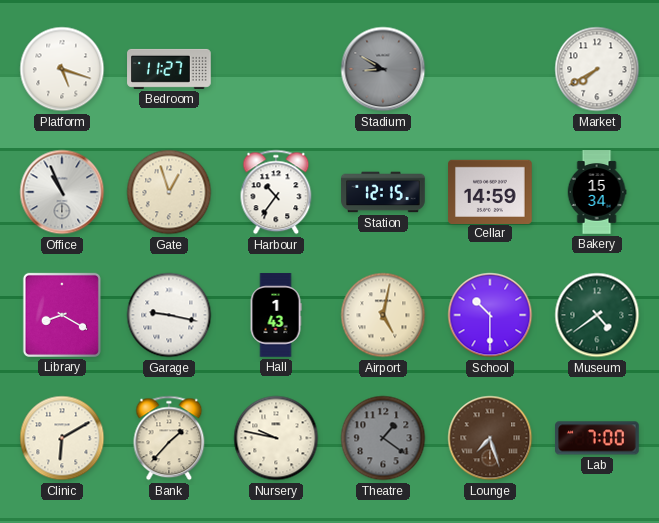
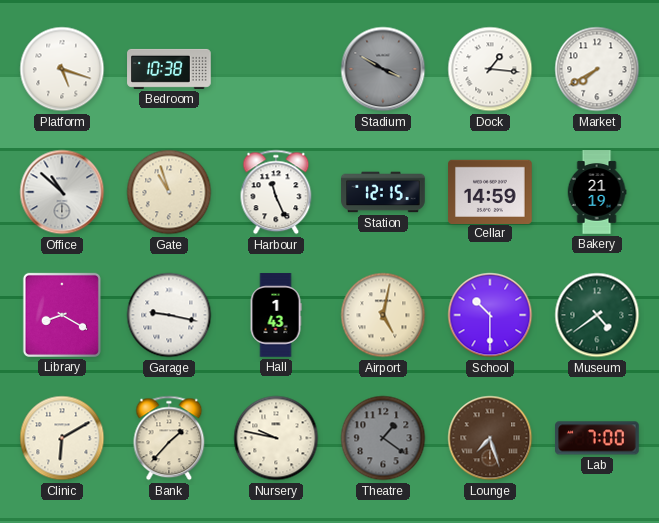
Bedroom: 11:27 -> 10:38
Stadium: 8:50 -> 3:50
Dock: none -> 1:16
Office: 10:56 -> 10:52
Gate: 12:57 -> 10:57
Harbour: 10:36 -> 11:26
Bakery: 15:34 -> 21:19
